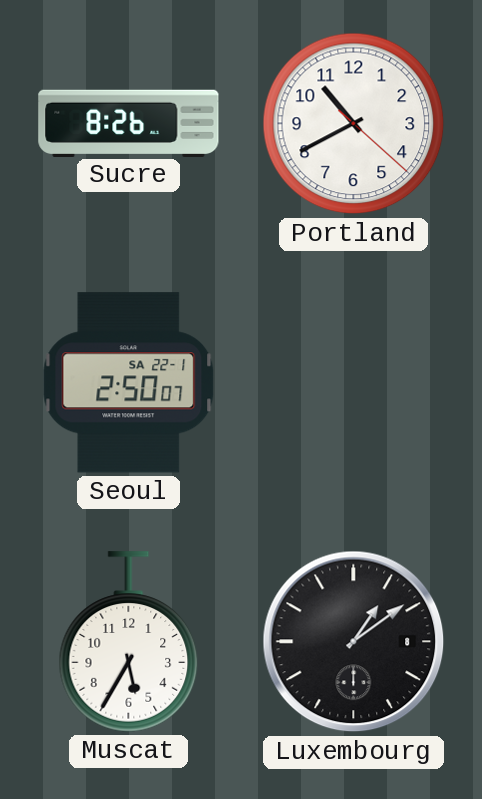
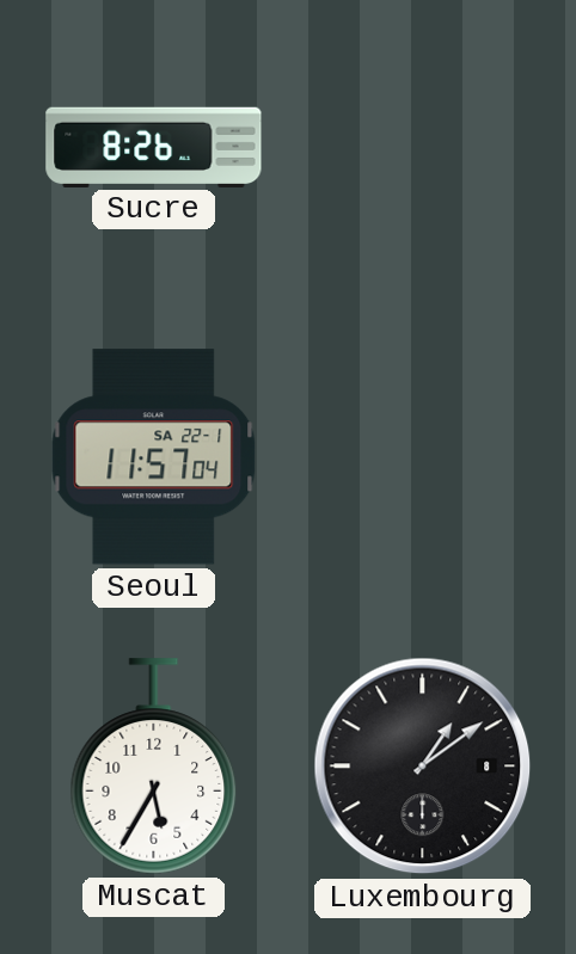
Portland: 10:40 -> none
Seoul: 2:50 -> 11:57
